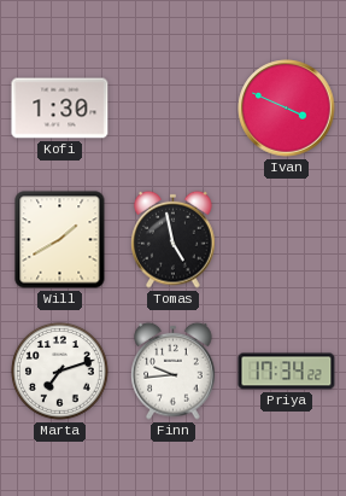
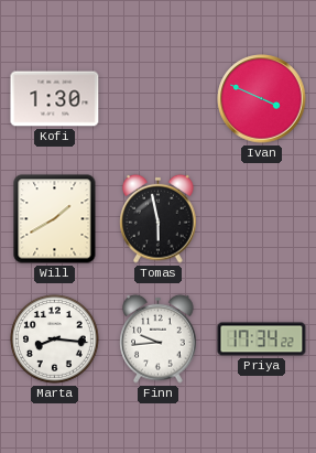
Tomas: 4:58 -> 5:58
Marta: 7:12 -> 8:16
